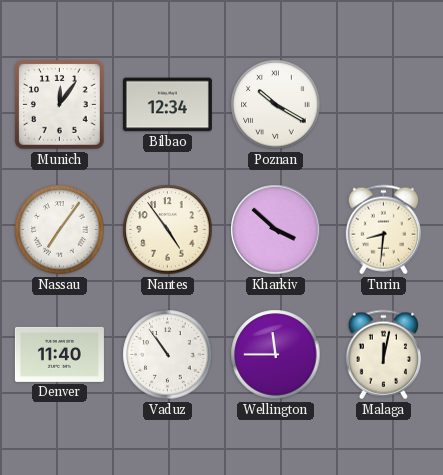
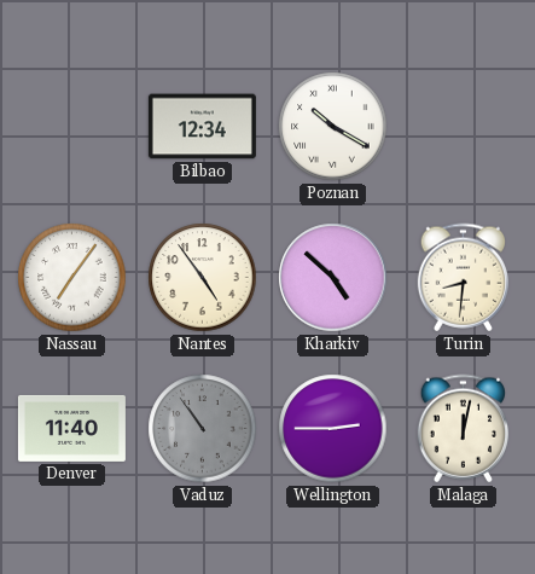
Munich: 12:06 -> none
Kharkiv: 3:52 -> 4:52
Vaduz dial: white -> grey
Wellington: 11:45 -> 2:45
